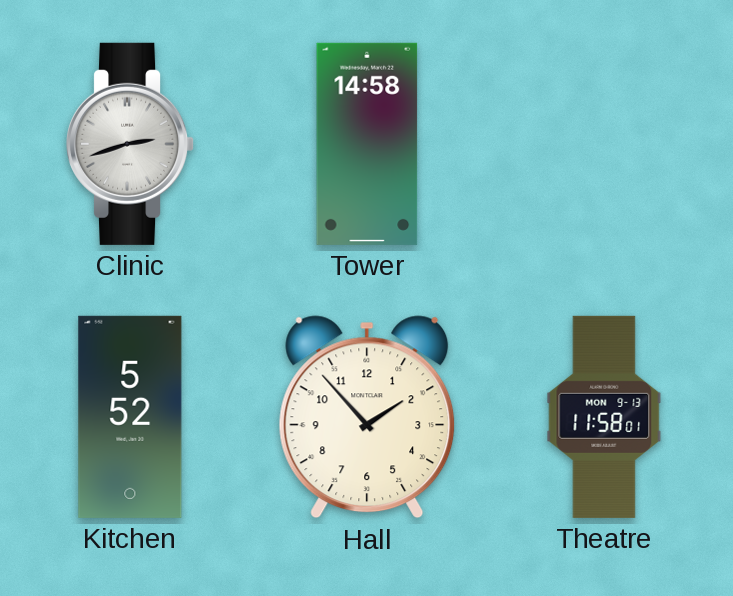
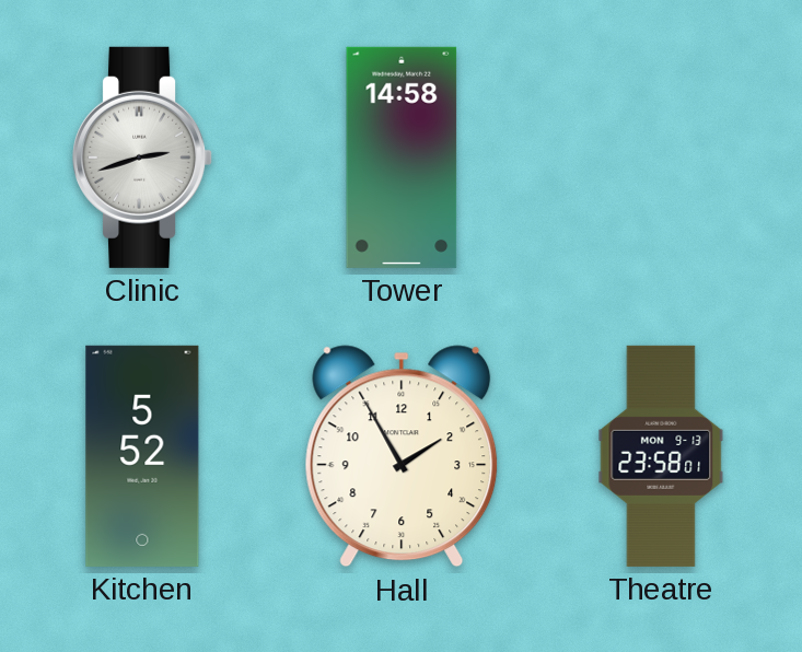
Hall: 1:53 -> 1:55
Theatre: 11:58 -> 23:58
